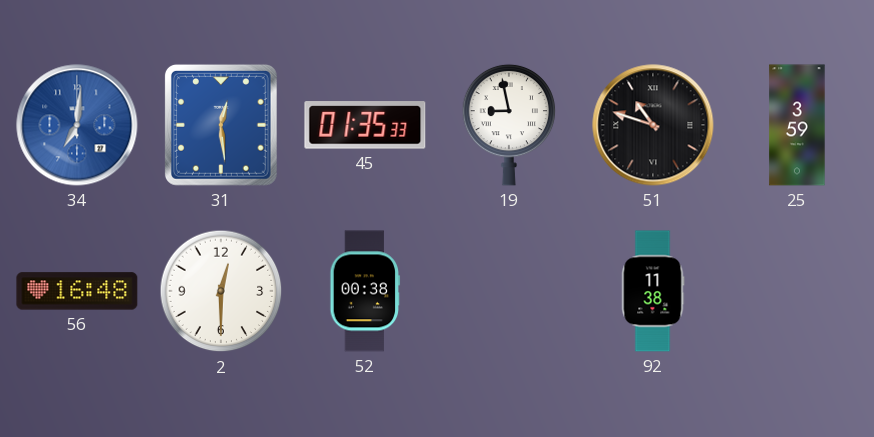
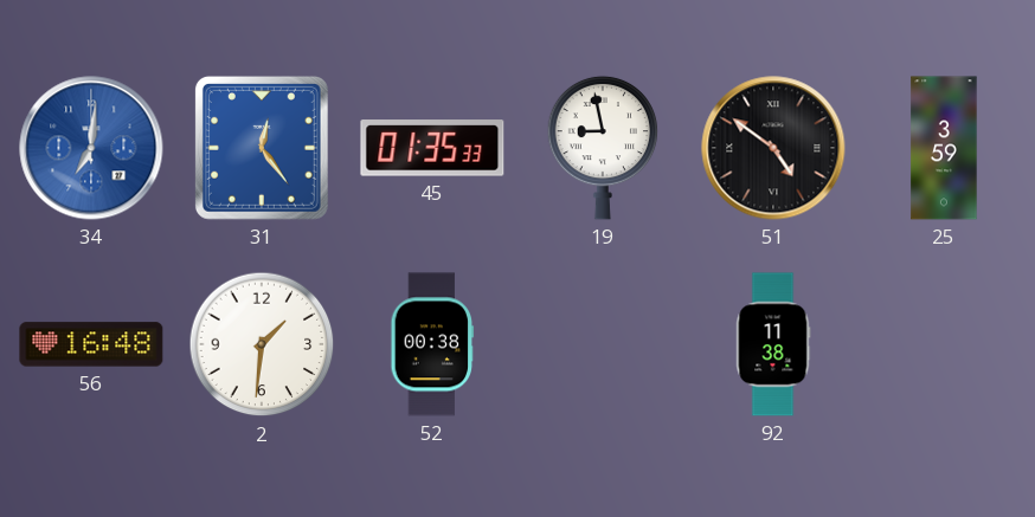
31: 12:29 -> 12:24
51: 10:48 -> 4:51
2: 12:30 -> 1:31
